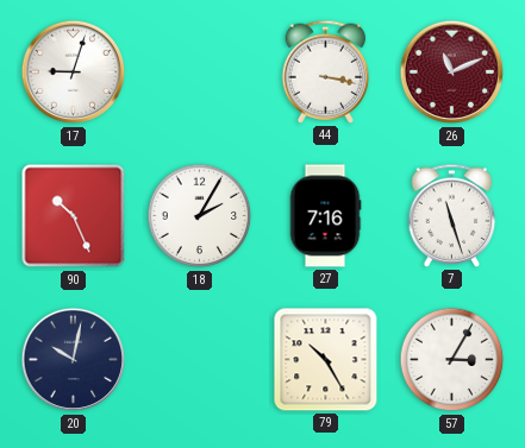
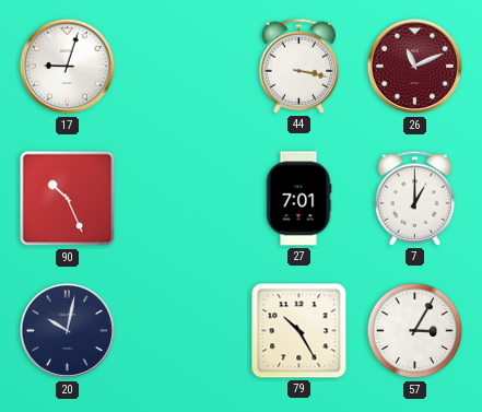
18: 2:05 -> none
27: 7:16 -> 7:01
7: 11:27 -> 1:00
